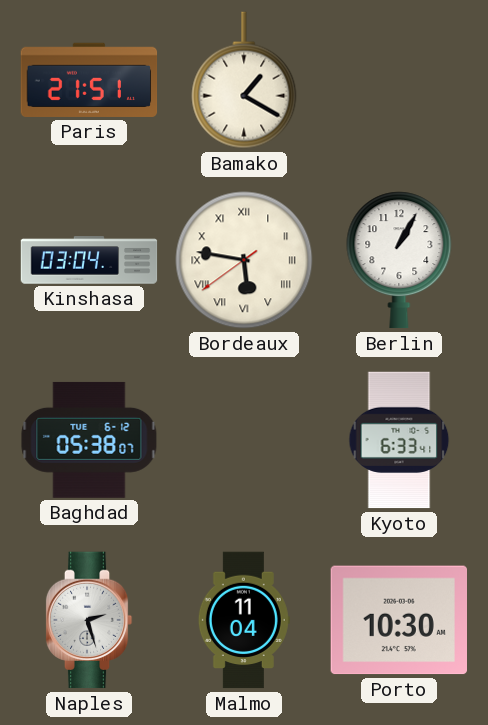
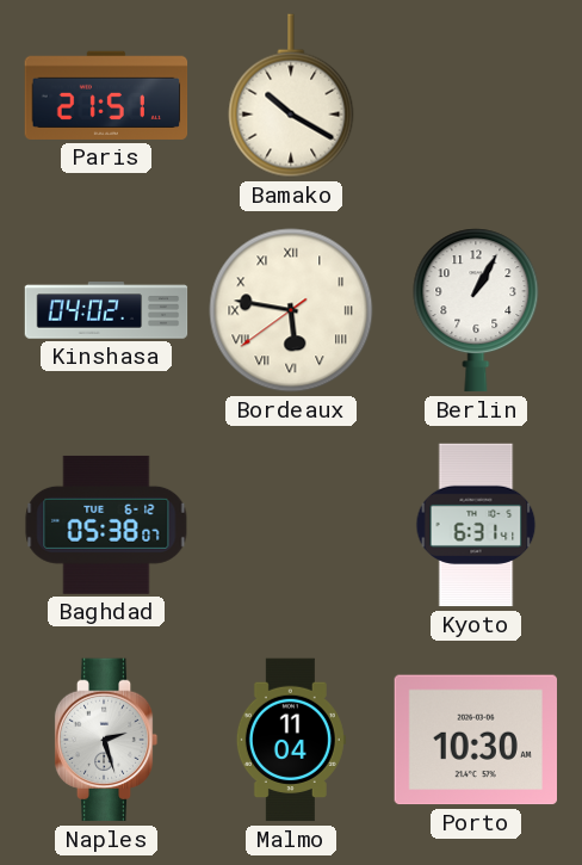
Bamako: 1:20 -> 10:20
Kinshasa: 03:04 -> 04:02
Kyoto: 6:33 -> 6:31
